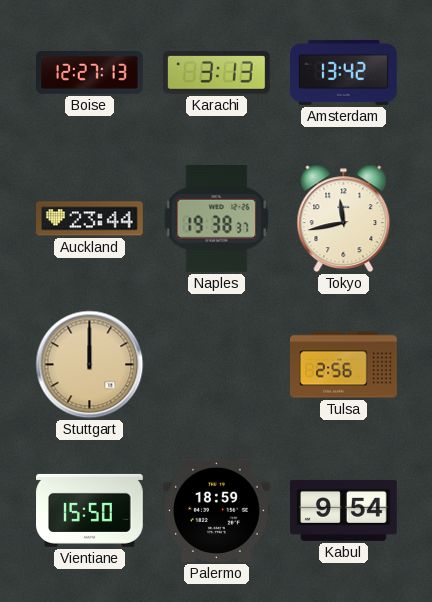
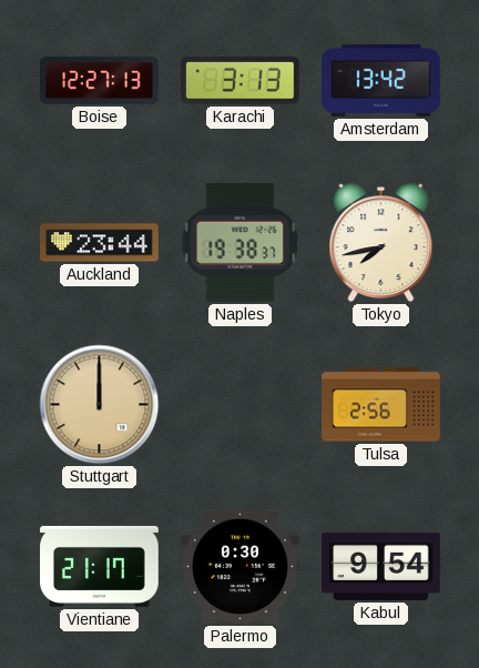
Tokyo: 11:43 -> 7:43
Vientiane: 15:50 -> 21:17
Palermo: 18:59 -> 0:30
